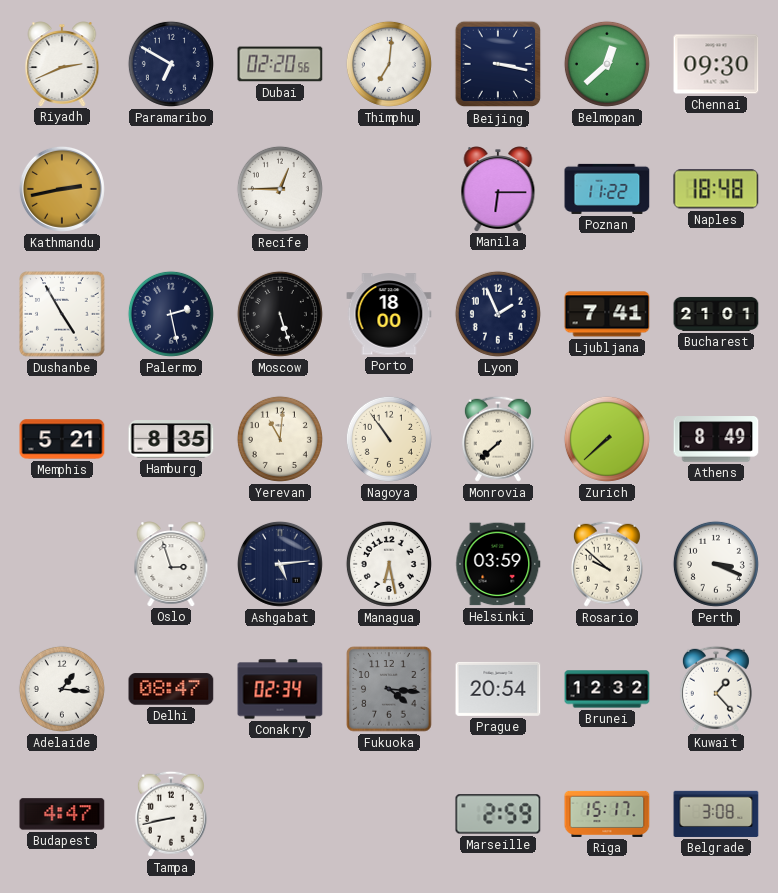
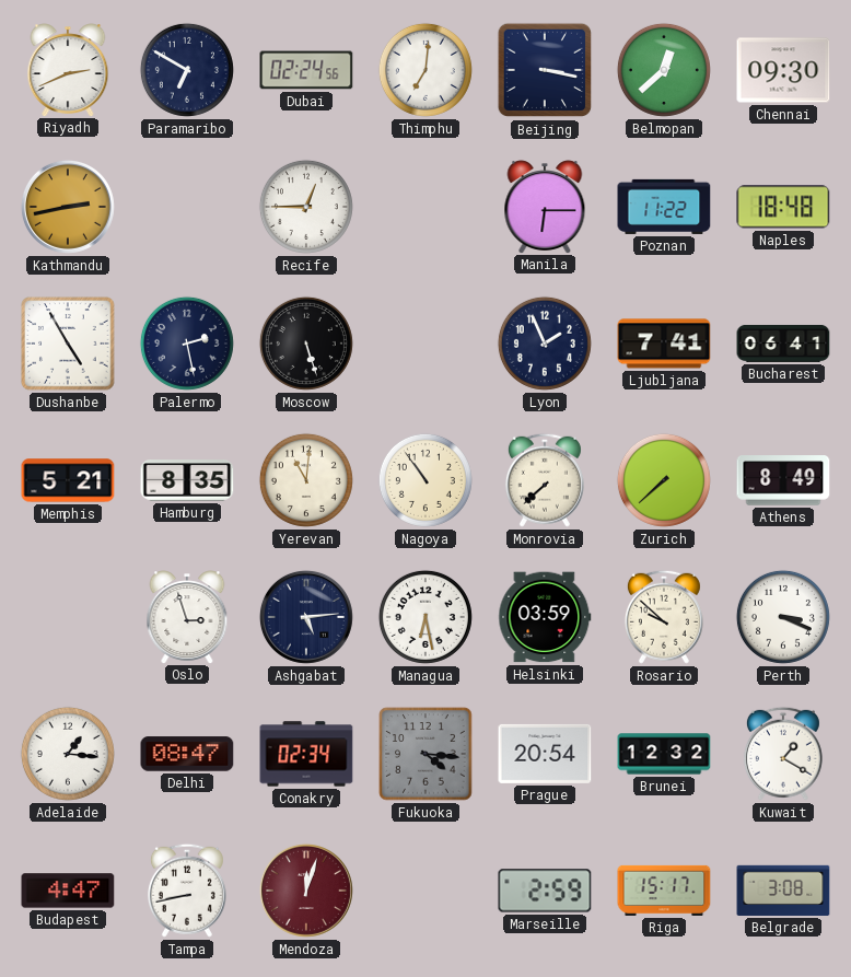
Dubai: 02:20 -> 02:24
Porto: 18:00 -> none
Bucharest: 21:01 -> 06:41
Kuwait: 1:23 -> 1:20
Mendoza: none -> 12:03
